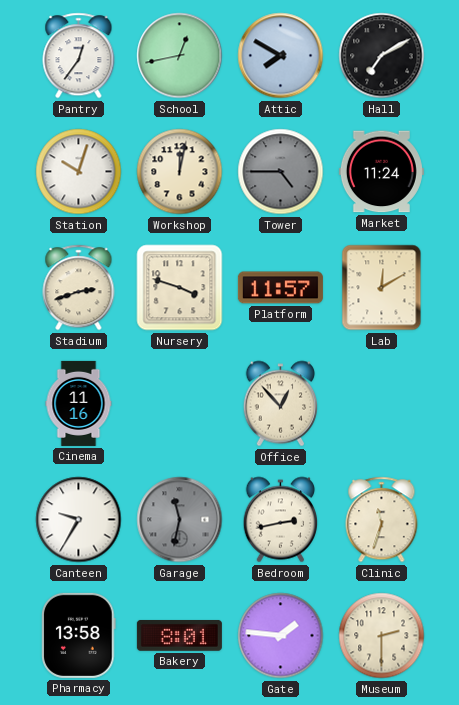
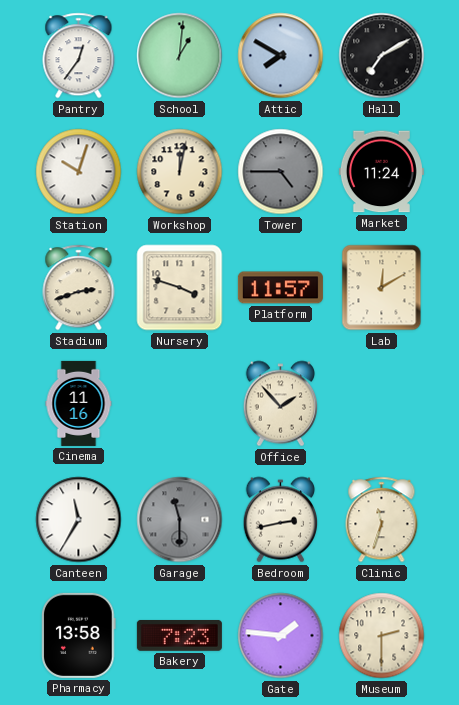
School: 12:43 -> 1:01
Office: 12:53 -> 1:53
Canteen: 9:35 -> 11:35
Garage: 11:32 -> 11:30
Bakery: 8:01 -> 7:23
